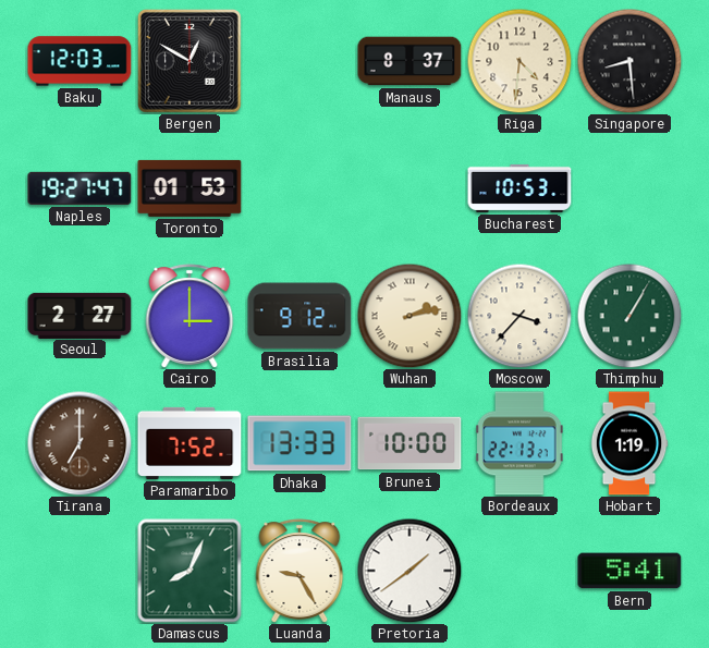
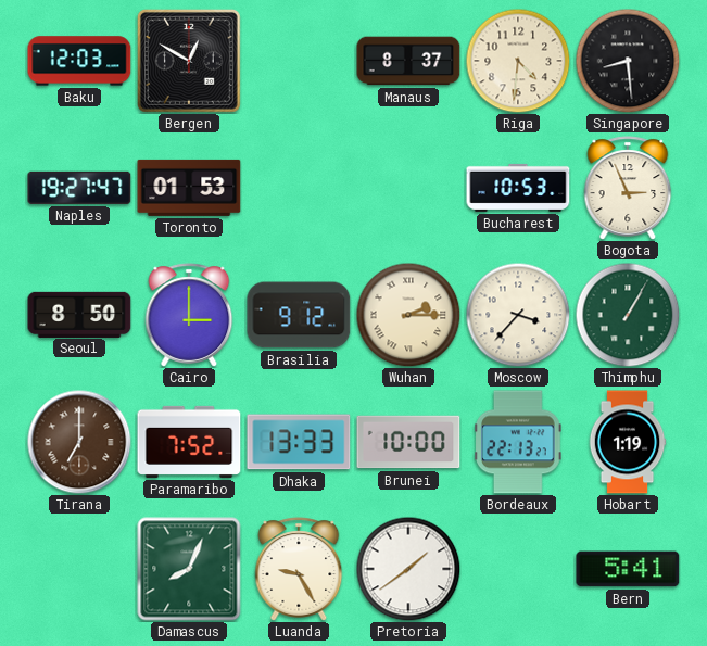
Bogota: none -> 2:56
Seoul: 2:27 -> 8:50
Wuhan: 2:13 -> 2:15
